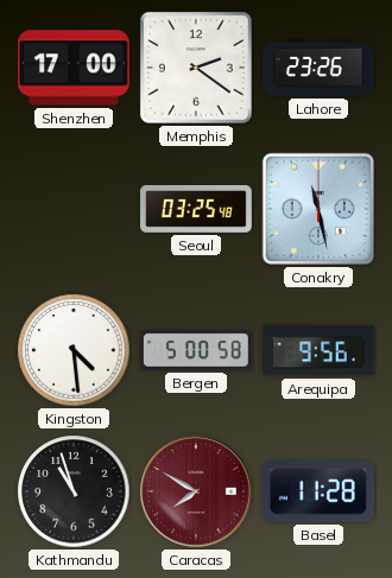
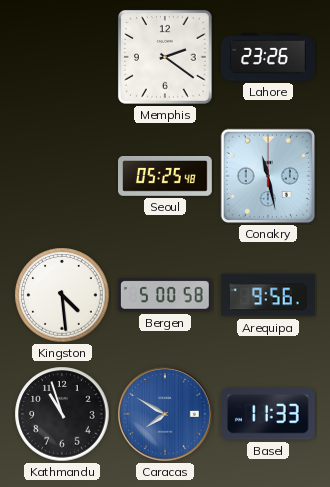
Shenzhen: 17:00 -> none
Seoul: 03:25 -> 05:25
Caracas dial: burgundy -> blue
Basel: 11:28 -> 11:33
